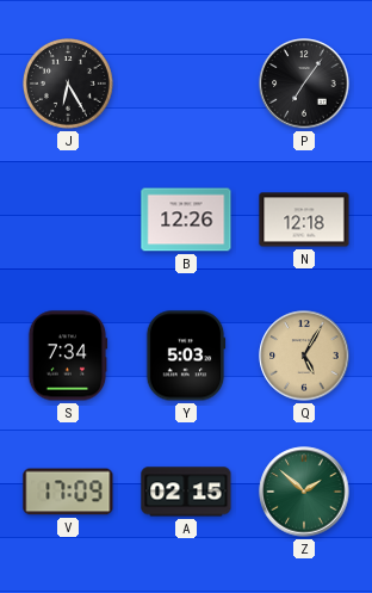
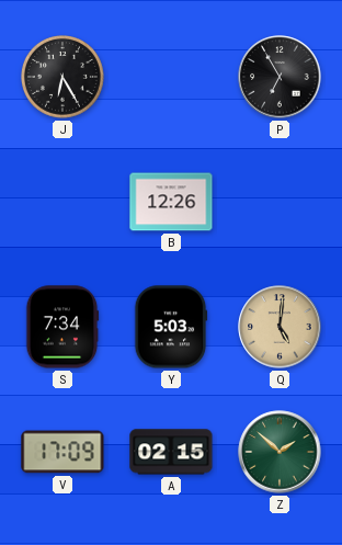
P: 7:06 -> 6:55
N: 12:18 -> none
Q: 5:05 -> 5:01
